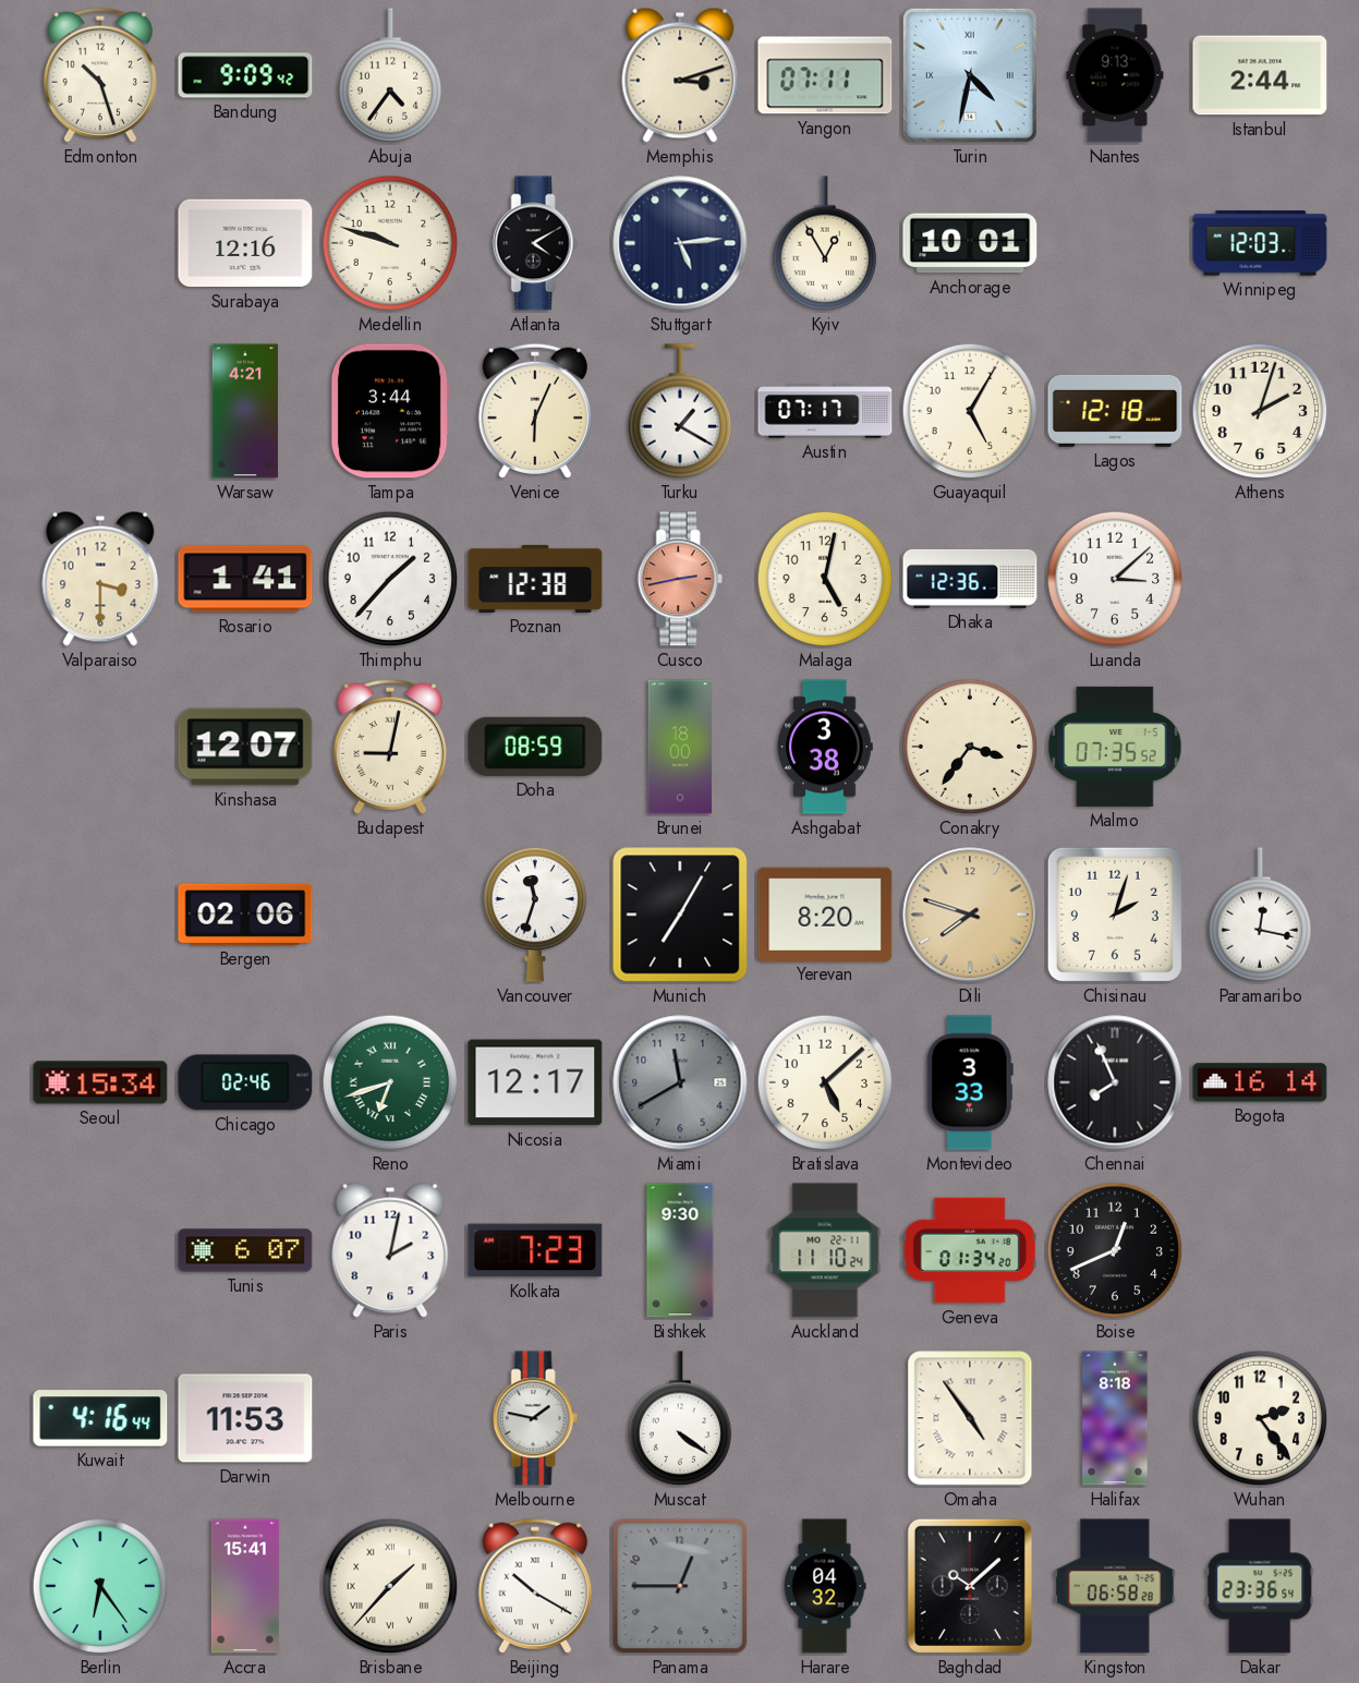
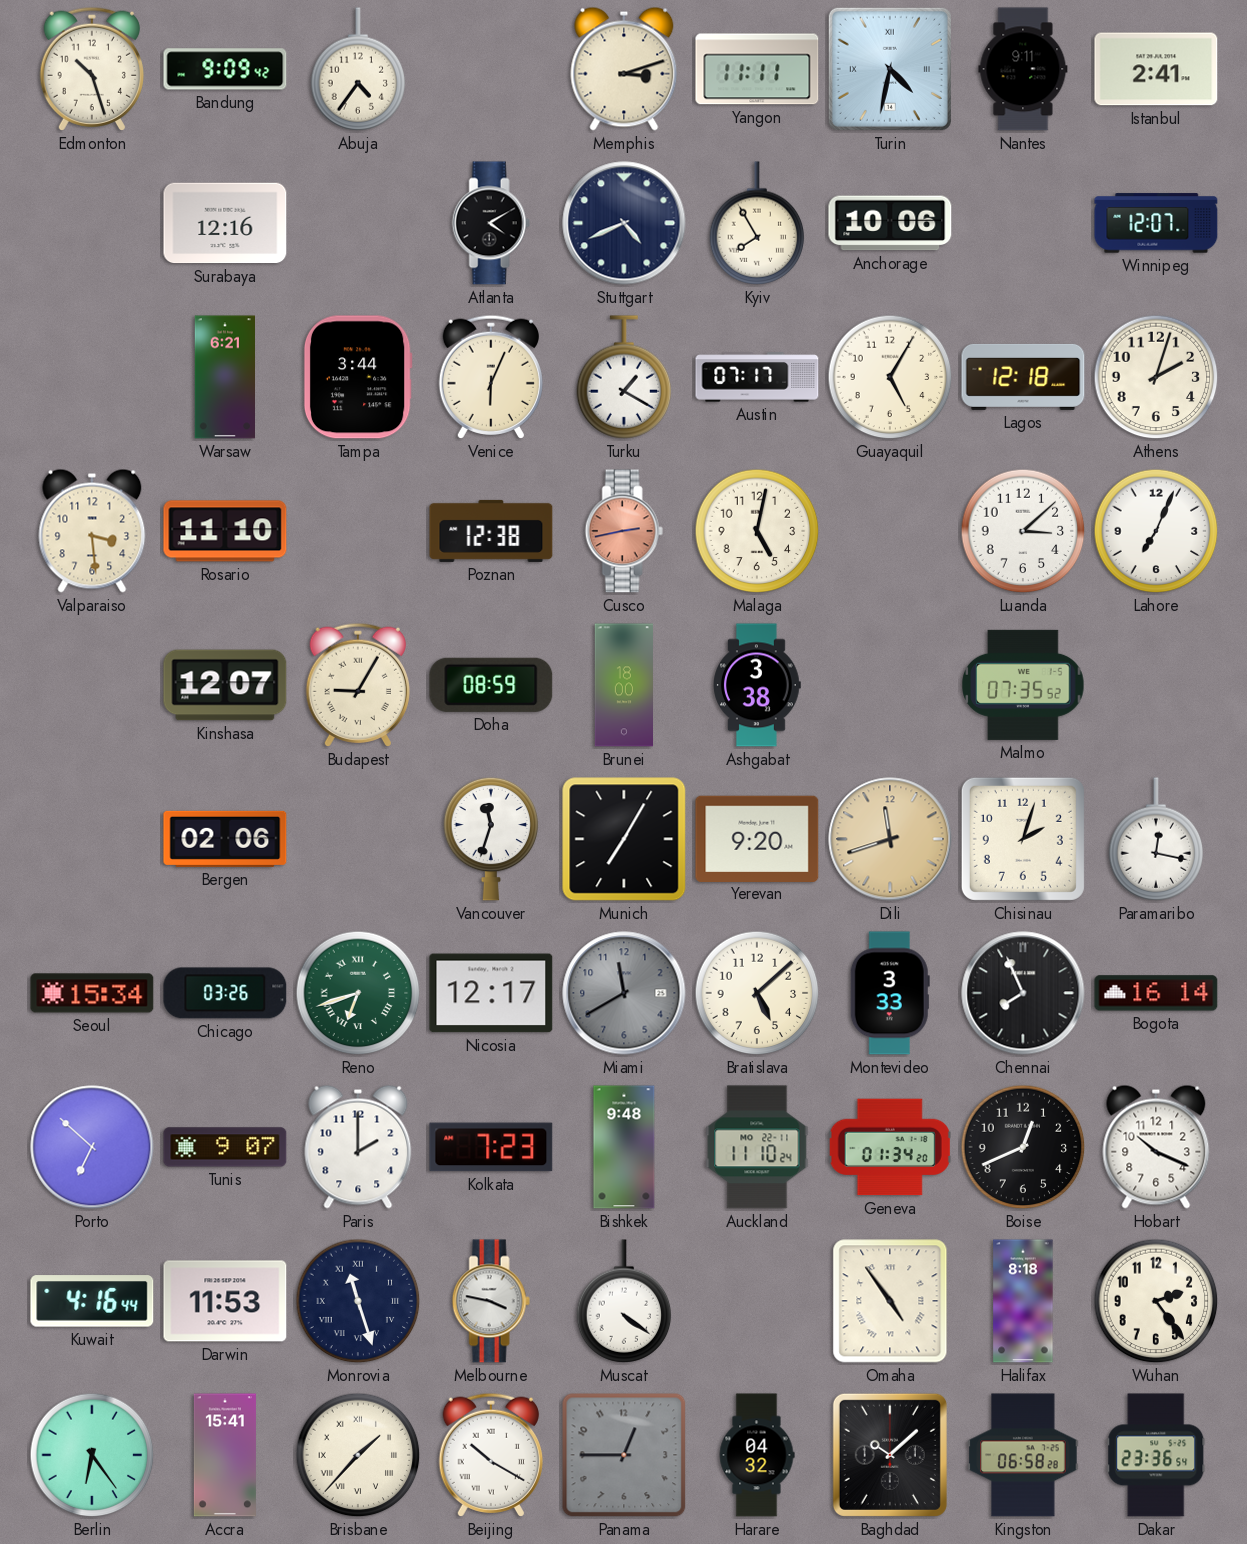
Yangon: 07:11 -> 11:11
Nantes: 9:13 -> 9:11
Istanbul: 2:44 -> 2:41
Medellin: 9:48 -> none
Stuttgart: 5:14 -> 4:41
Kyiv: 12:55 -> 7:55
Anchorage: 10:01 -> 10:06
Winnipeg: 12:03 -> 12:07
Warsaw: 4:21 -> 6:21
Valparaiso: 3:30 -> 3:29
Rosario: 1:41 -> 11:10
Thimphu: 1:37 -> none
Dhaka: 12:36 -> none
Lahore: none -> 7:04
Budapest: 9:02 -> 9:05
Conakry: 3:36 -> none
Yerevan: 8:20 -> 9:20
Dili: 7:48 -> 11:42
Chicago: 02:46 -> 03:26
Porto: none -> 6:52
Tunis: 6:07 -> 9:07
Paris: 2:02 -> 2:00
Bishkek: 9:30 -> 9:48
Hobart: none -> 10:19
Monrovia: none -> 11:27
Melbourne: 1:47 -> 3:47
